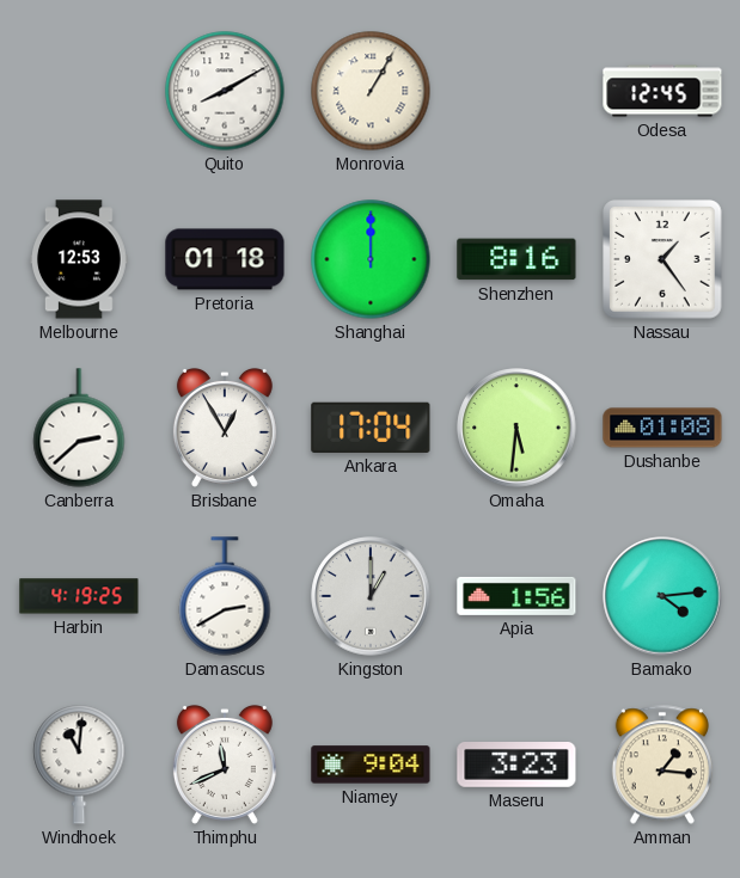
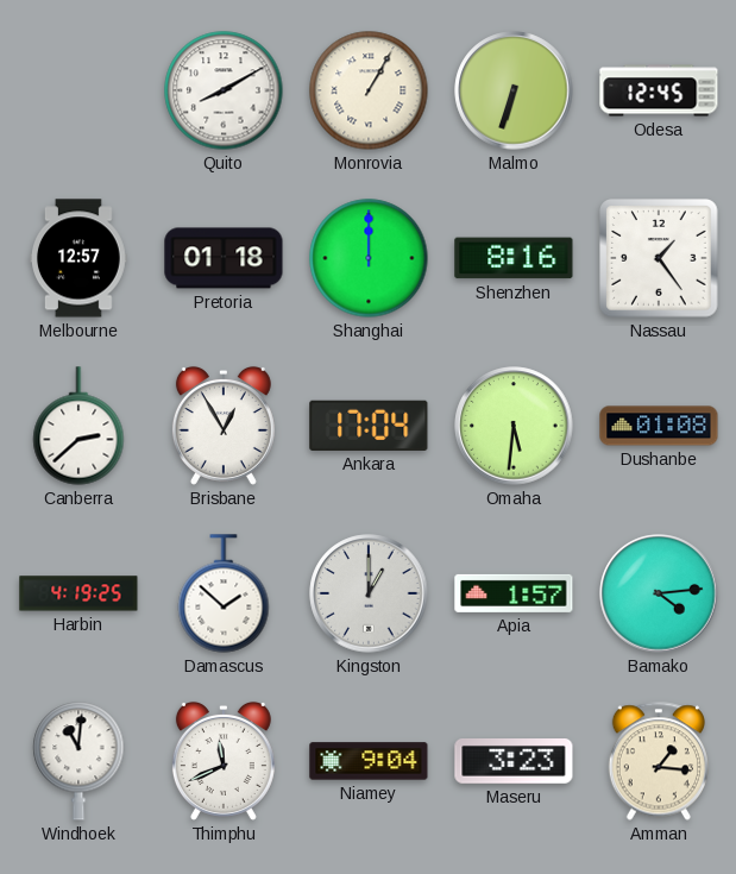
Malmo: none -> 6:33
Melbourne: 12:53 -> 12:57
Damascus: 2:40 -> 1:52
Apia: 1:56 -> 1:57
